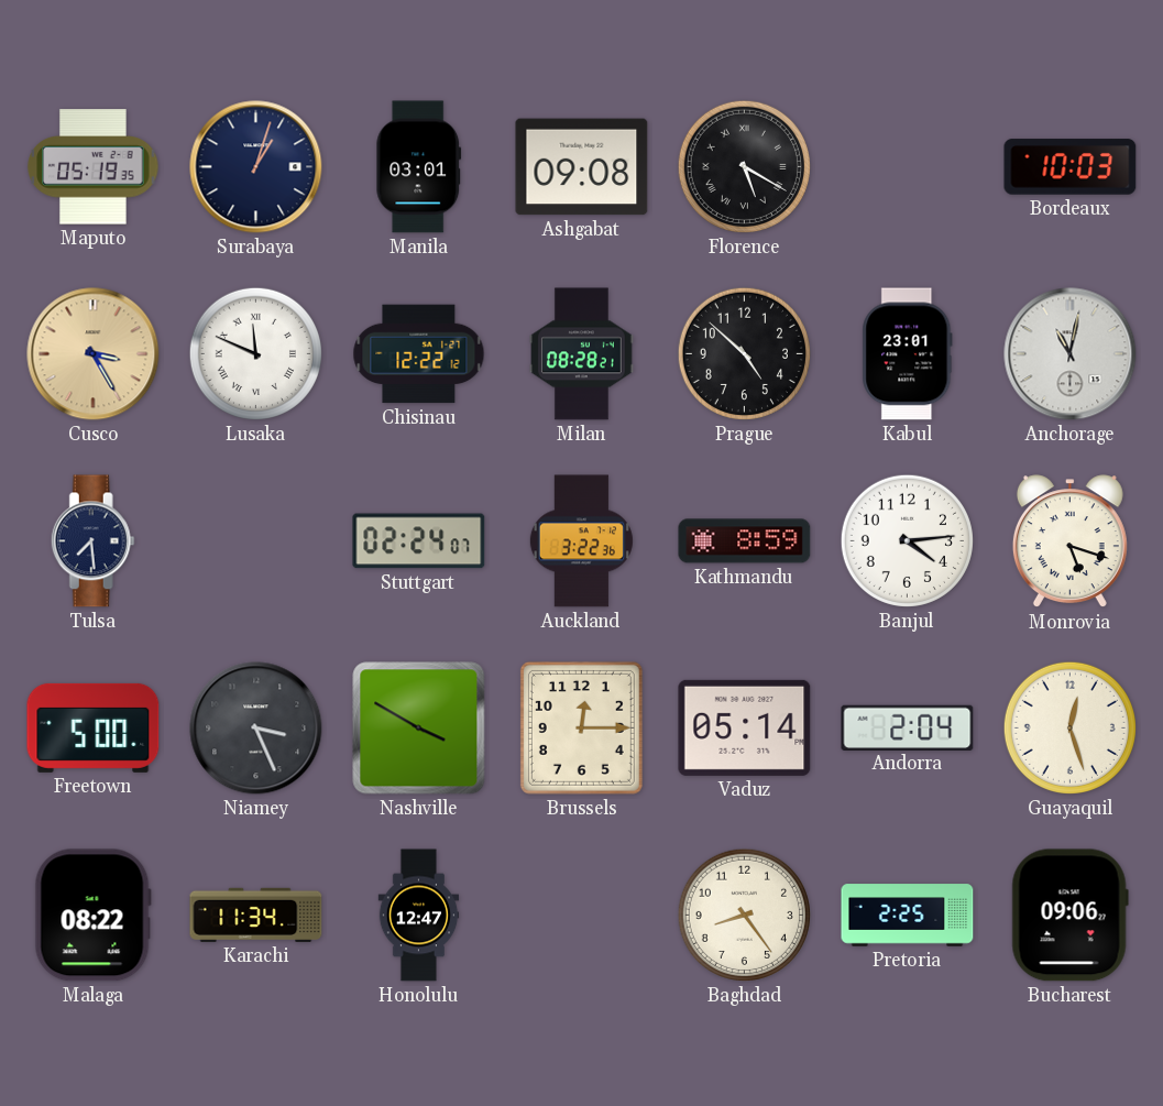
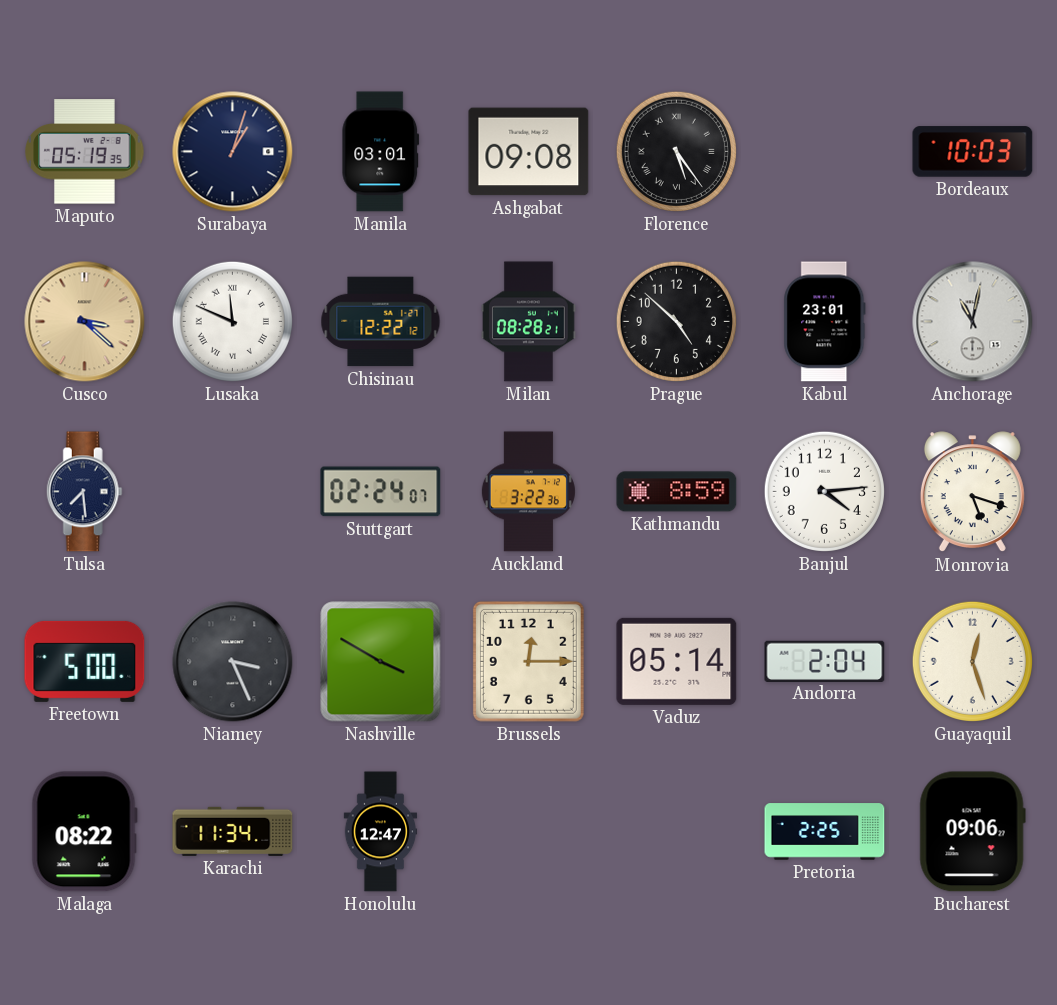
Florence: 5:20 -> 5:24
Cusco: 3:25 -> 3:22
Baghdad: 8:24 -> none
